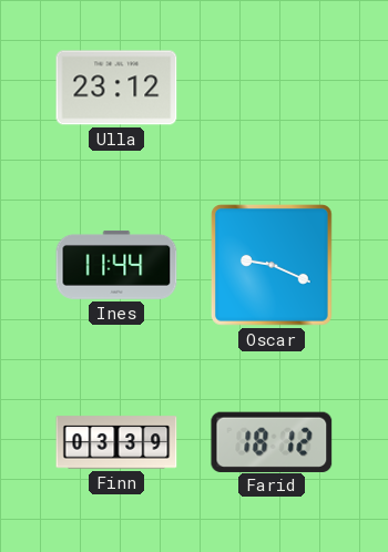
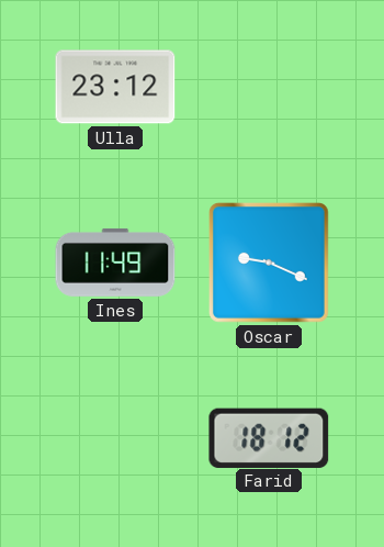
Ines: 11:44 -> 11:49
Finn: 03:39 -> none
